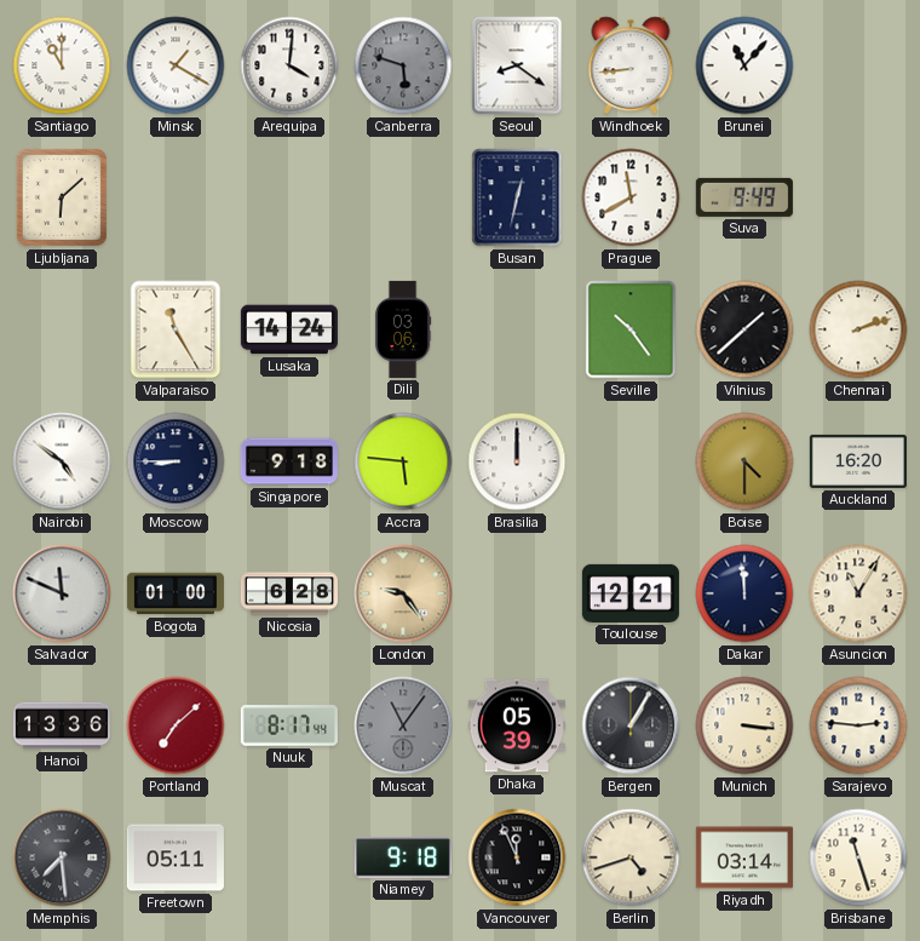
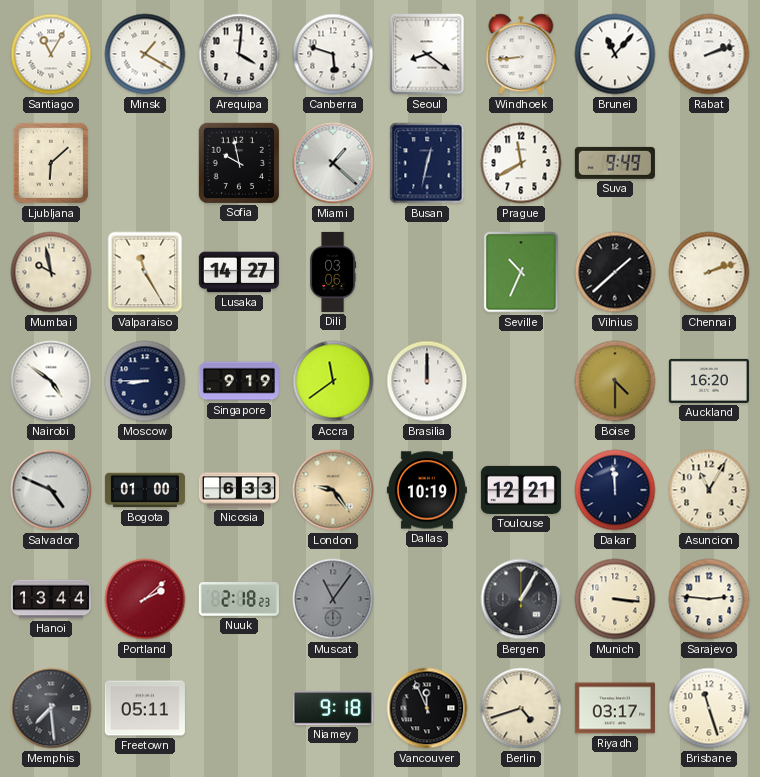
Santiago: 11:00 -> 11:05
Canberra dial: grey -> white
Rabat: none -> 2:12
Sofia: none -> 9:58
Miami: none -> 1:22
Mumbai: none -> 9:58
Lusaka: 14:24 -> 14:27
Seville: 10:24 -> 10:34
Singapore: 9:18 -> 9:19
Accra: 5:46 -> 11:39
Salvador: 11:49 -> 4:49
Nicosia: 6:28 -> 6:33
Dallas: none -> 10:19
Hanoi: 13:36 -> 13:44
Portland: 7:08 -> 2:08
Nuuk: 8:17 -> 2:18
Dhaka: 05:39 -> none
Riyadh: 03:14 -> 03:17
